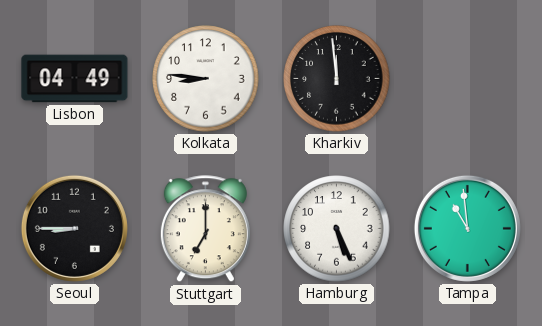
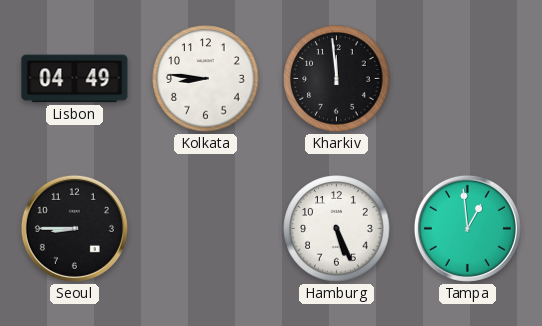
Stuttgart: 7:00 -> none
Tampa: 10:59 -> 12:59
